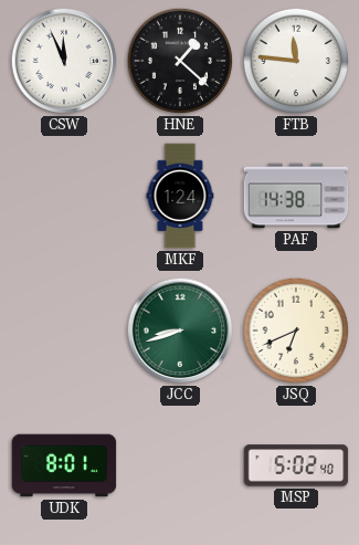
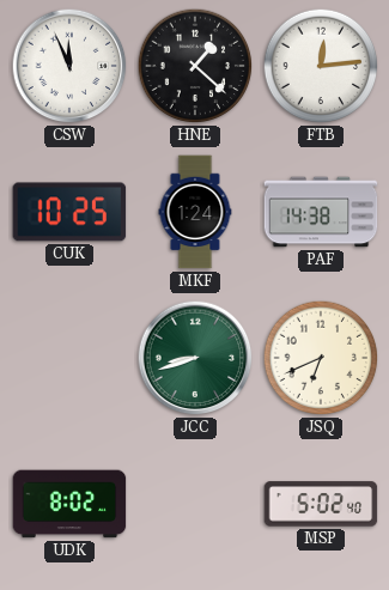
FTB: 11:46 -> 12:14
CUK: none -> 10:25
UDK: 8:01 -> 8:02
